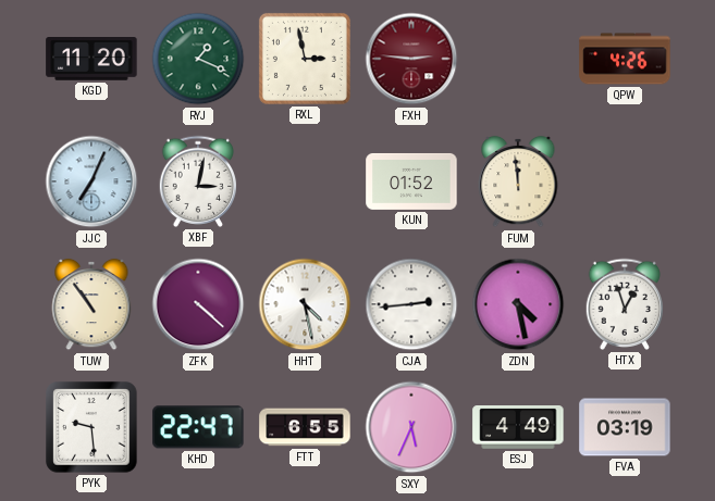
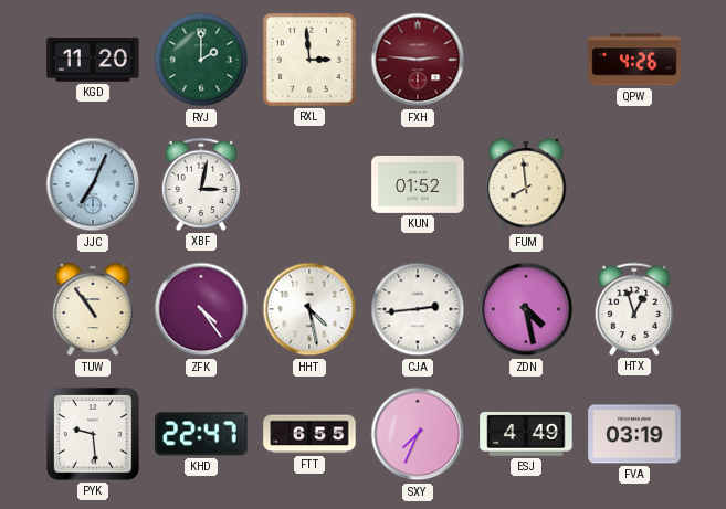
RYJ: 1:19 -> 2:00
RXL: 2:58 -> 2:59
FUM: 11:59 -> 7:59
ZFK: 4:22 -> 4:24
SXY: 5:34 -> 7:34
